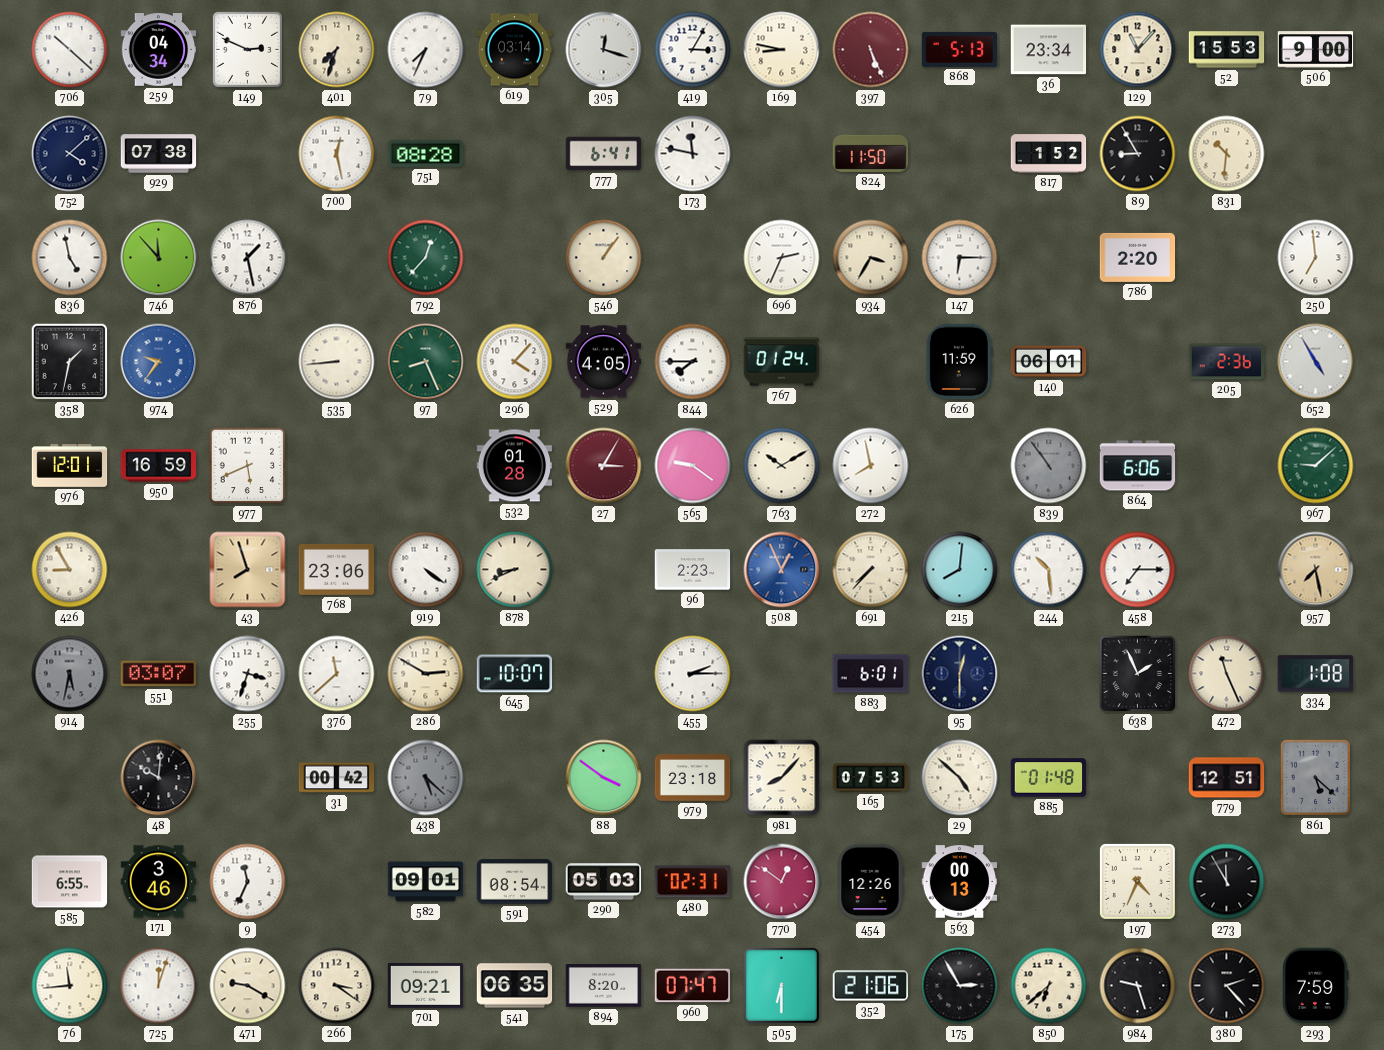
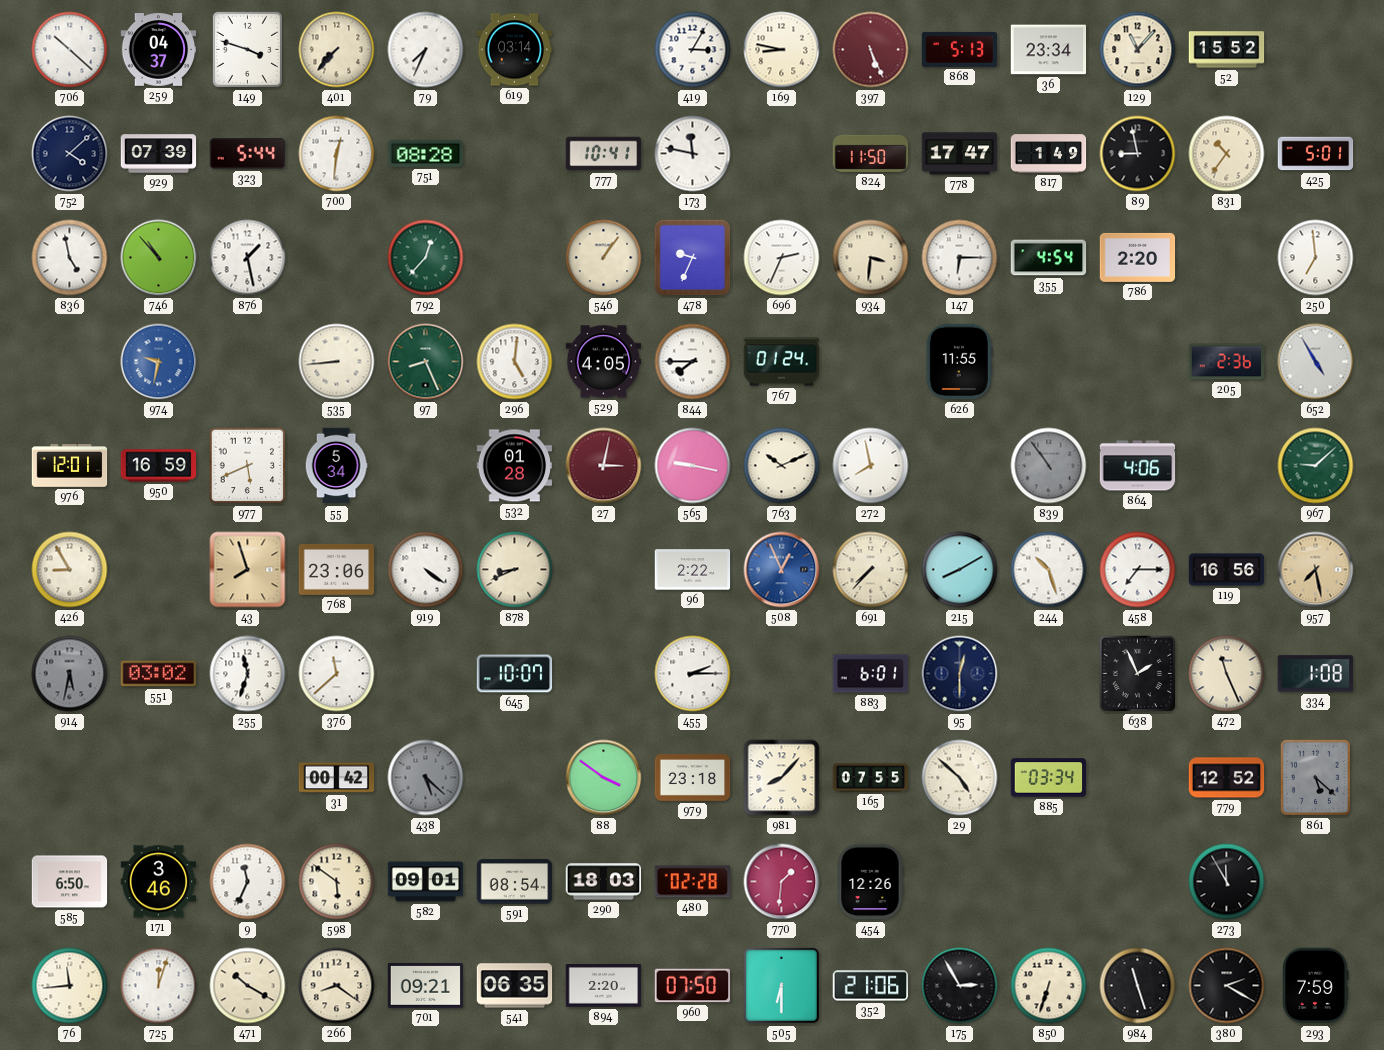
259: 04:34 -> 04:37
149: 2:49 -> 3:48
401: 7:33 -> 7:37
305: 12:18 -> none
52: 15:53 -> 15:52
506: 9:00 -> none
929: 07:38 -> 07:39
323: none -> 5:44
700: 12:28 -> 12:31
777: 6:41 -> 10:41
778: none -> 17:47
817: 1:52 -> 1:49
89: 8:55 -> 8:58
831: 10:31 -> 10:36
425: none -> 5:01
746: 11:53 -> 10:53
478: none -> 9:34
934: 3:35 -> 3:31
355: none -> 4:54
358: 1:32 -> none
974: 9:36 -> 9:32
296: 4:07 -> 5:01
626: 11:59 -> 11:55
140: 06:01 -> none
55: none -> 5:34
27: 3:05 -> 3:02
565: 9:21 -> 9:17
763: 10:10 -> 10:11
864: 6:06 -> 4:06
96: 2:23 -> 2:22
215: 8:01 -> 8:10
244: 10:29 -> 10:27
119: none -> 16:56
551: 03:07 -> 03:02
255: 3:33 -> 11:33
286: 2:50 -> none
48: 10:01 -> none
165: 07:53 -> 07:55
885: 01:48 -> 03:34
779: 12:51 -> 12:52
585: 6:55 -> 6:50
598: none -> 5:51
290: 05:03 -> 18:03
480: 02:31 -> 02:28
770: 12:51 -> 1:31
563: 00:13 -> none
197: 4:34 -> none
471: 9:20 -> 10:20
266: 3:21 -> 8:21
894: 8:20 -> 2:20
960: 07:47 -> 07:50
850: 6:38 -> 6:33
984: 9:27 -> 11:27
380: 2:23 -> 2:20
